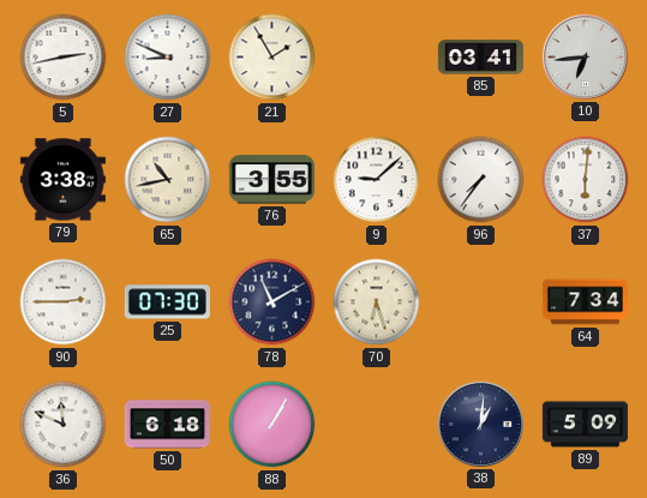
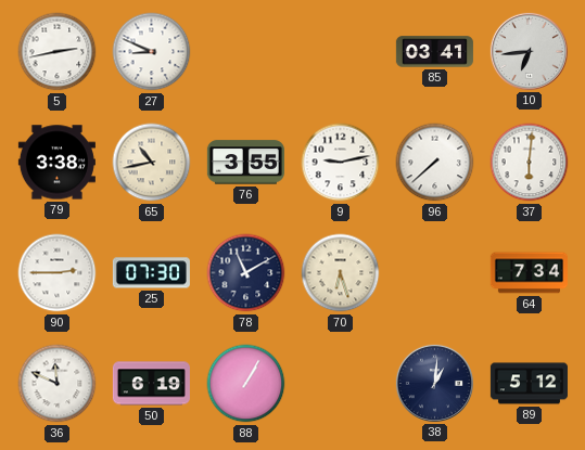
21: 1:55 -> none
9: 9:08 -> 9:13
96: 7:36 -> 7:38
50: 6:18 -> 6:19
89: 5:09 -> 5:12
